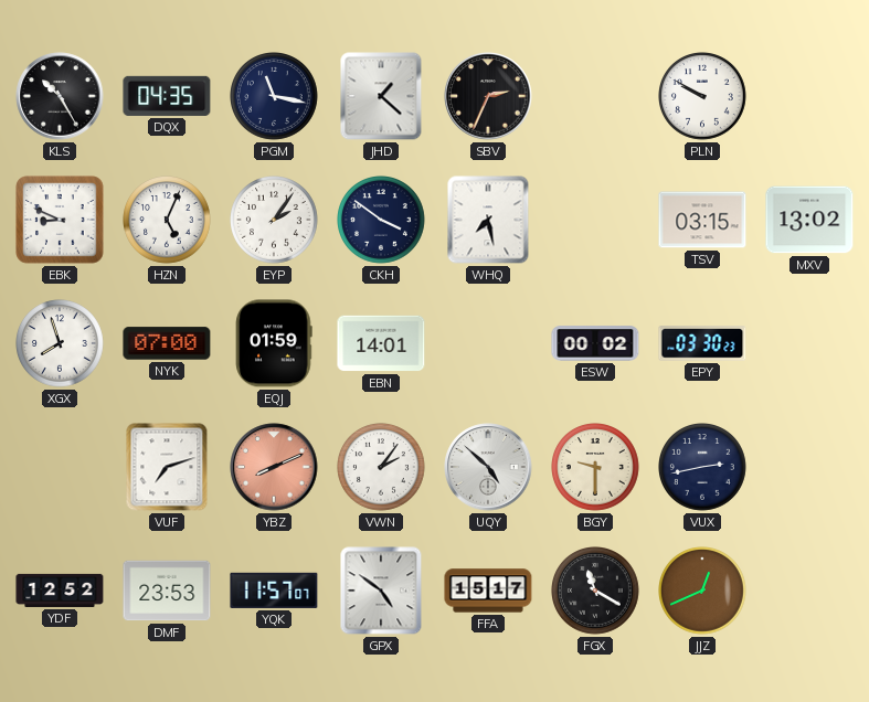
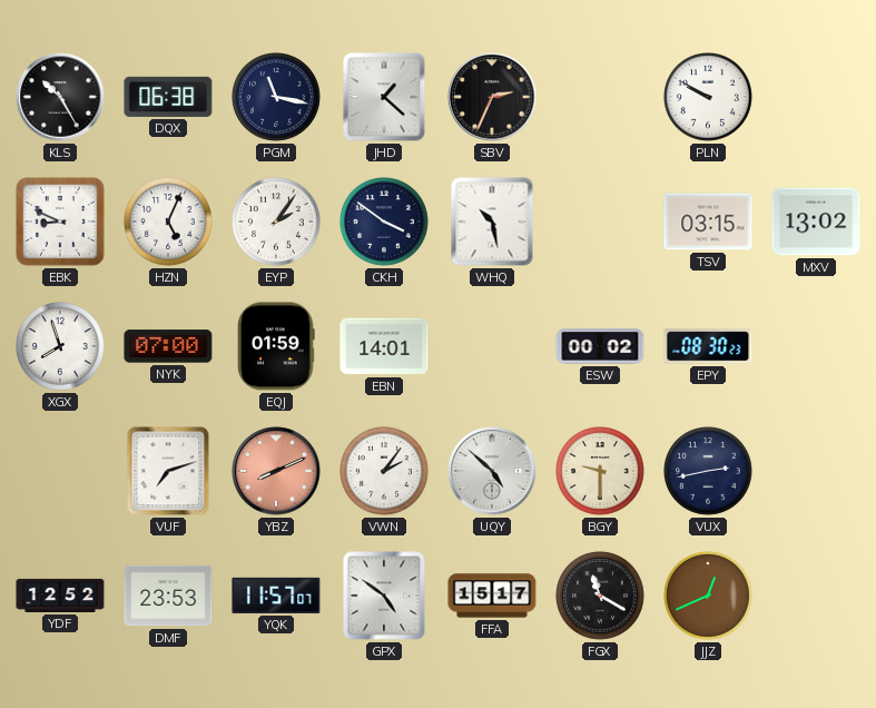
DQX: 04:35 -> 06:38
WHQ: 7:28 -> 10:28
EPY: 03:30 -> 08:30
